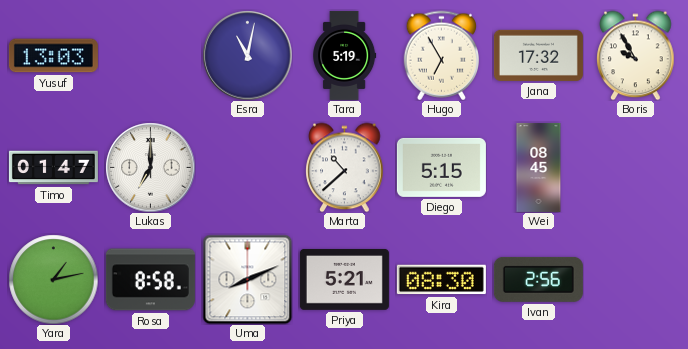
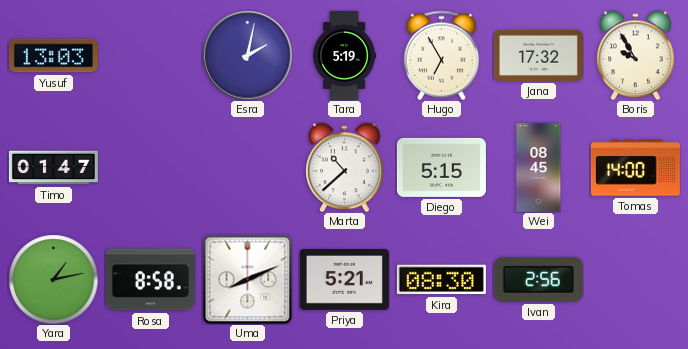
Esra: 11:02 -> 2:02
Lukas: 7:00 -> none
Tomas: none -> 14:00
